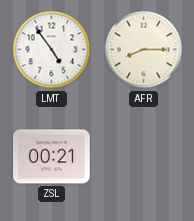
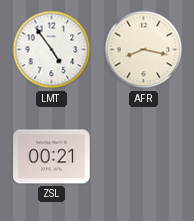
AFR: 8:15 -> 8:17
